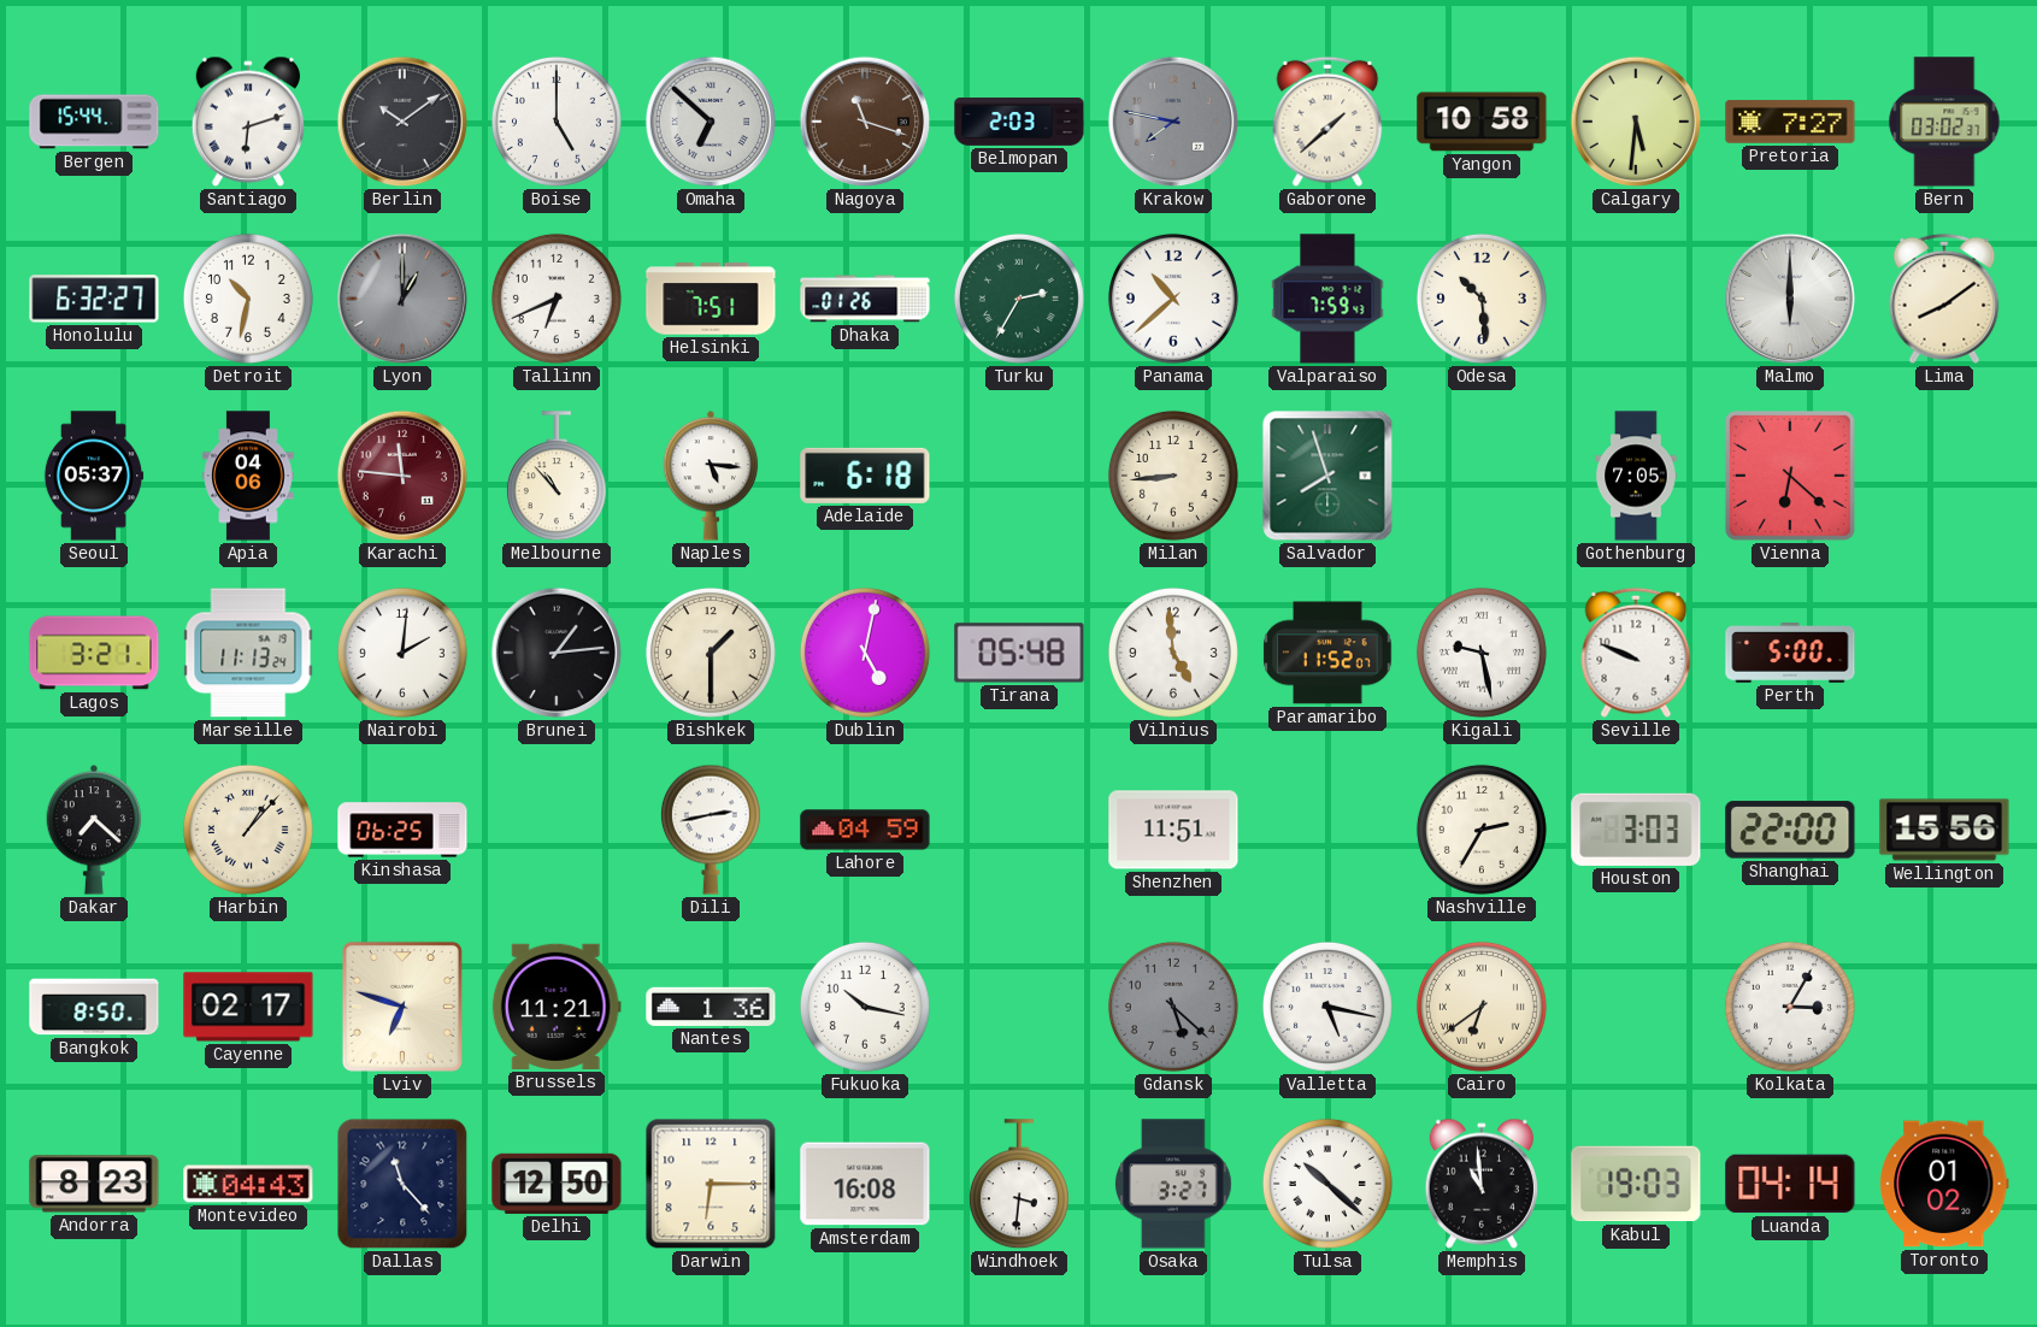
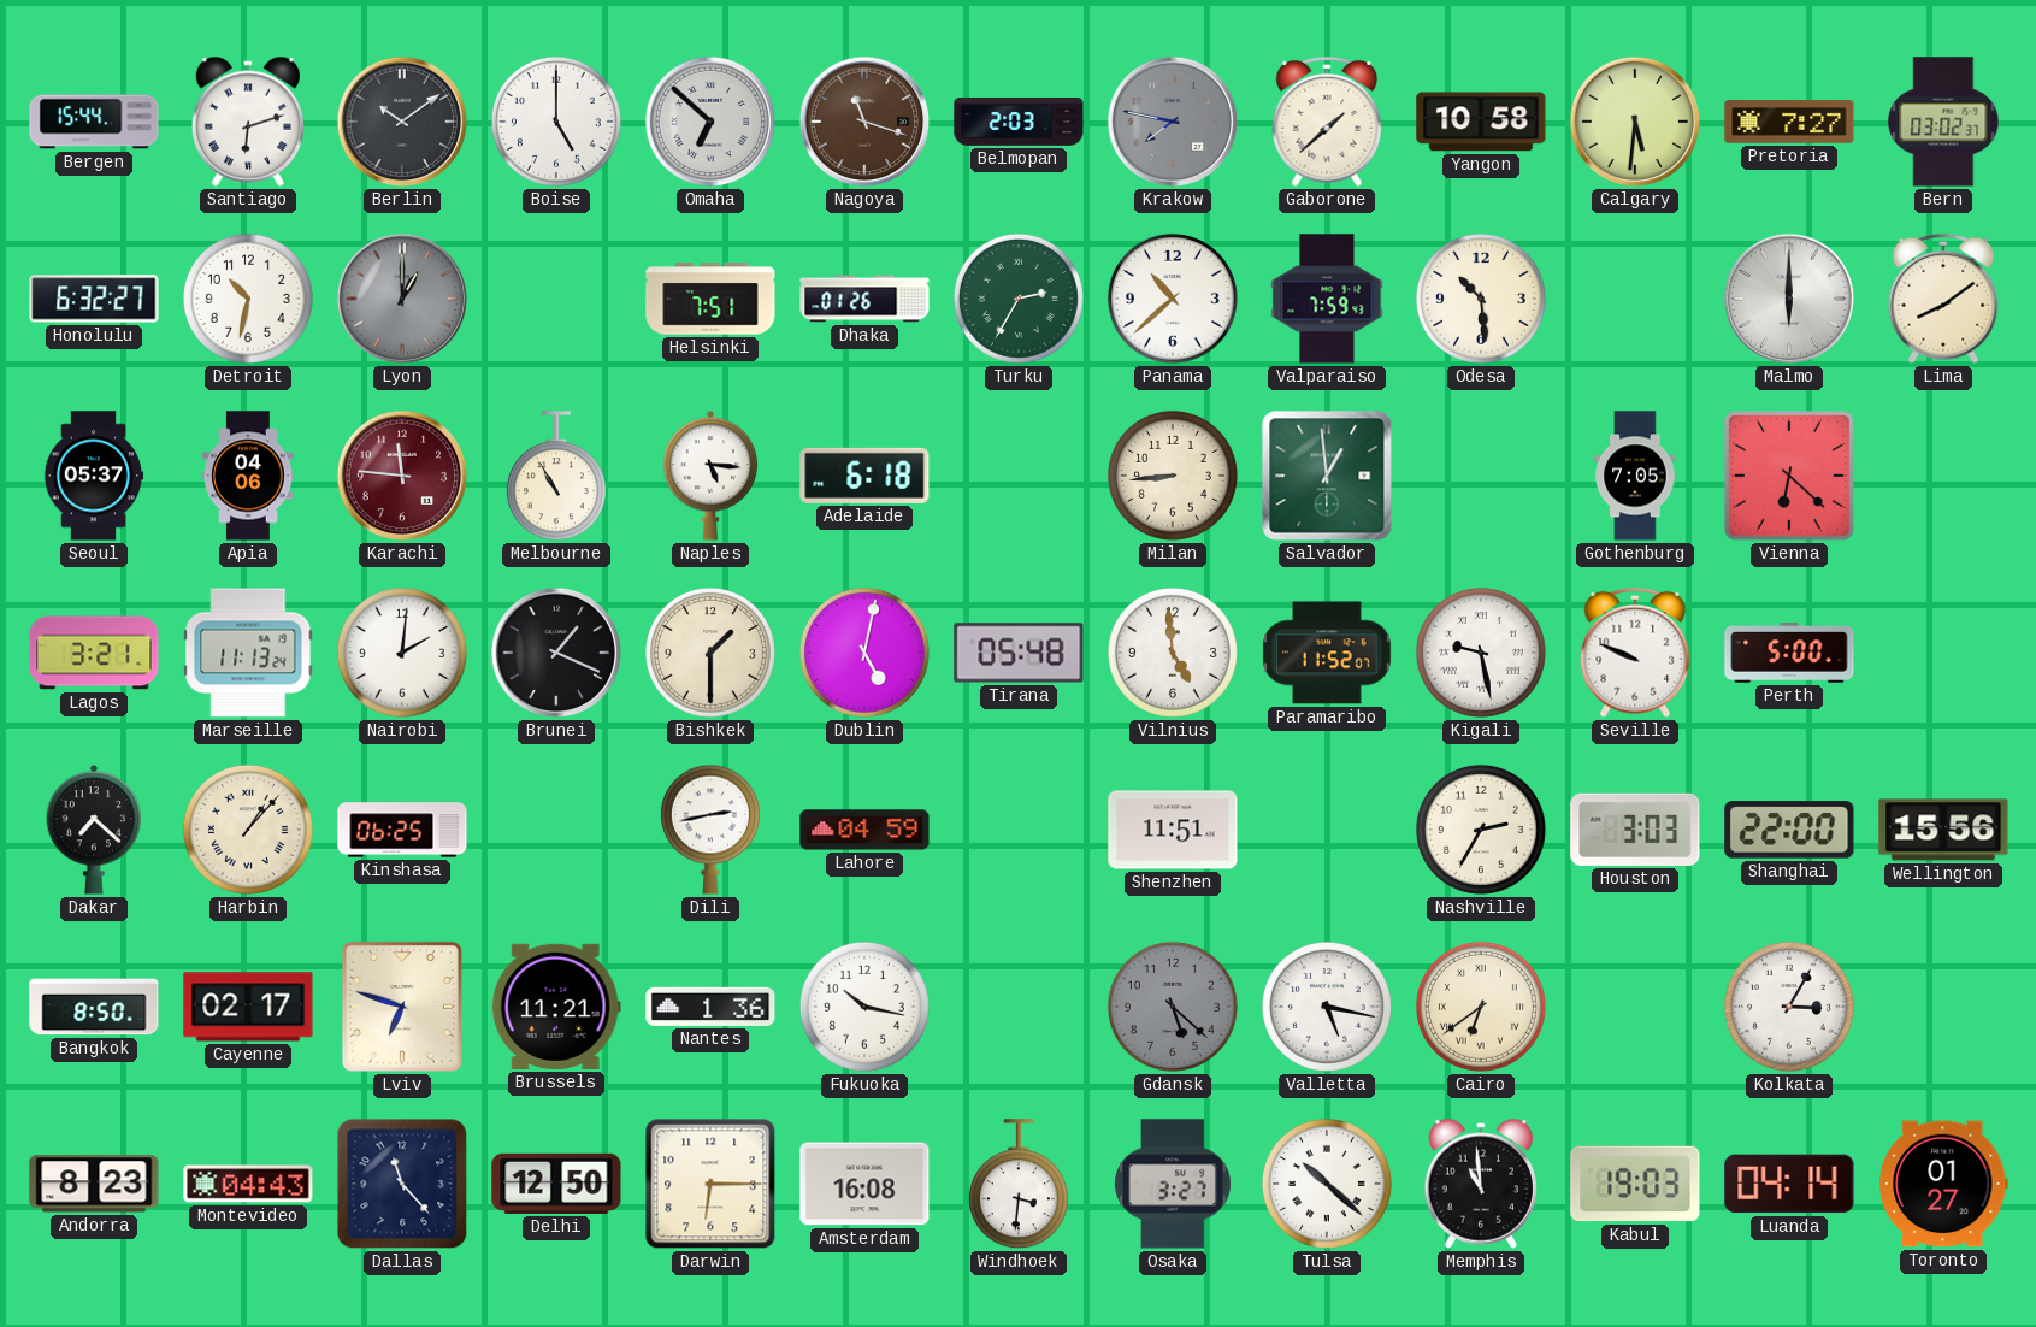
Tallinn: 6:41 -> none
Melbourne: 10:53 -> 10:55
Salvador: 7:57 -> 12:59
Brunei: 1:14 -> 1:19
Toronto: 01:02 -> 01:27
